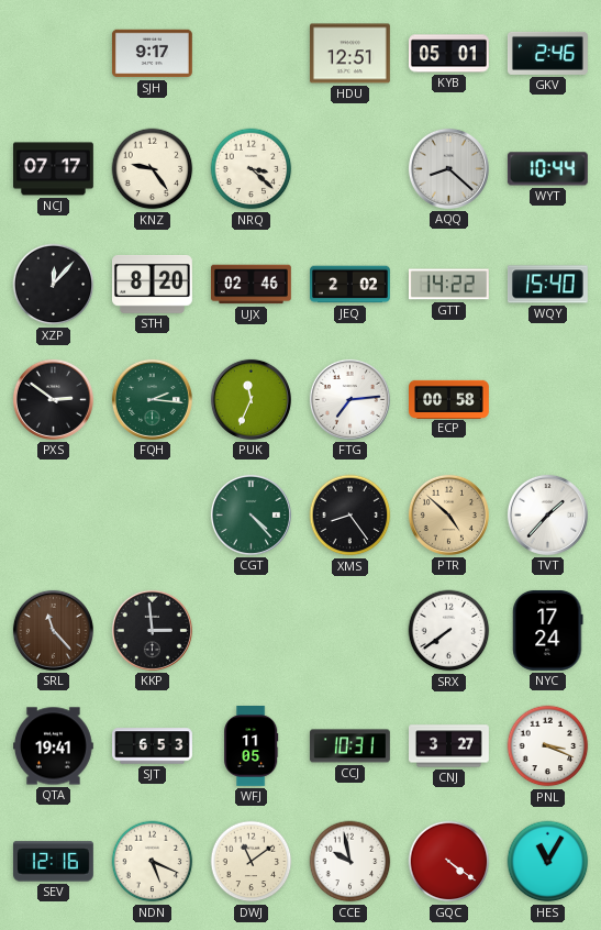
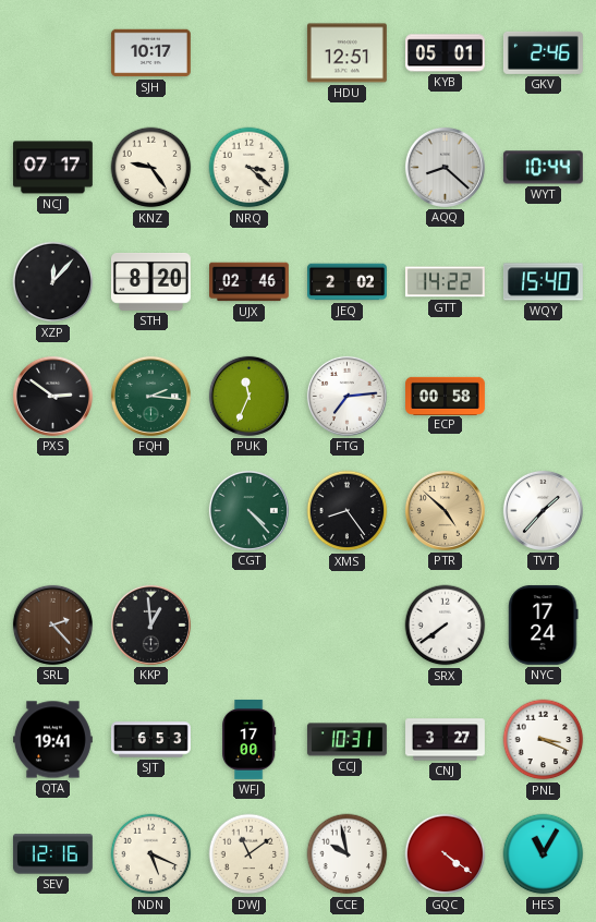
SJH: 9:17 -> 10:17
SRL: 11:23 -> 2:23
KKP: 2:59 -> 12:59
WFJ: 11:05 -> 17:00
